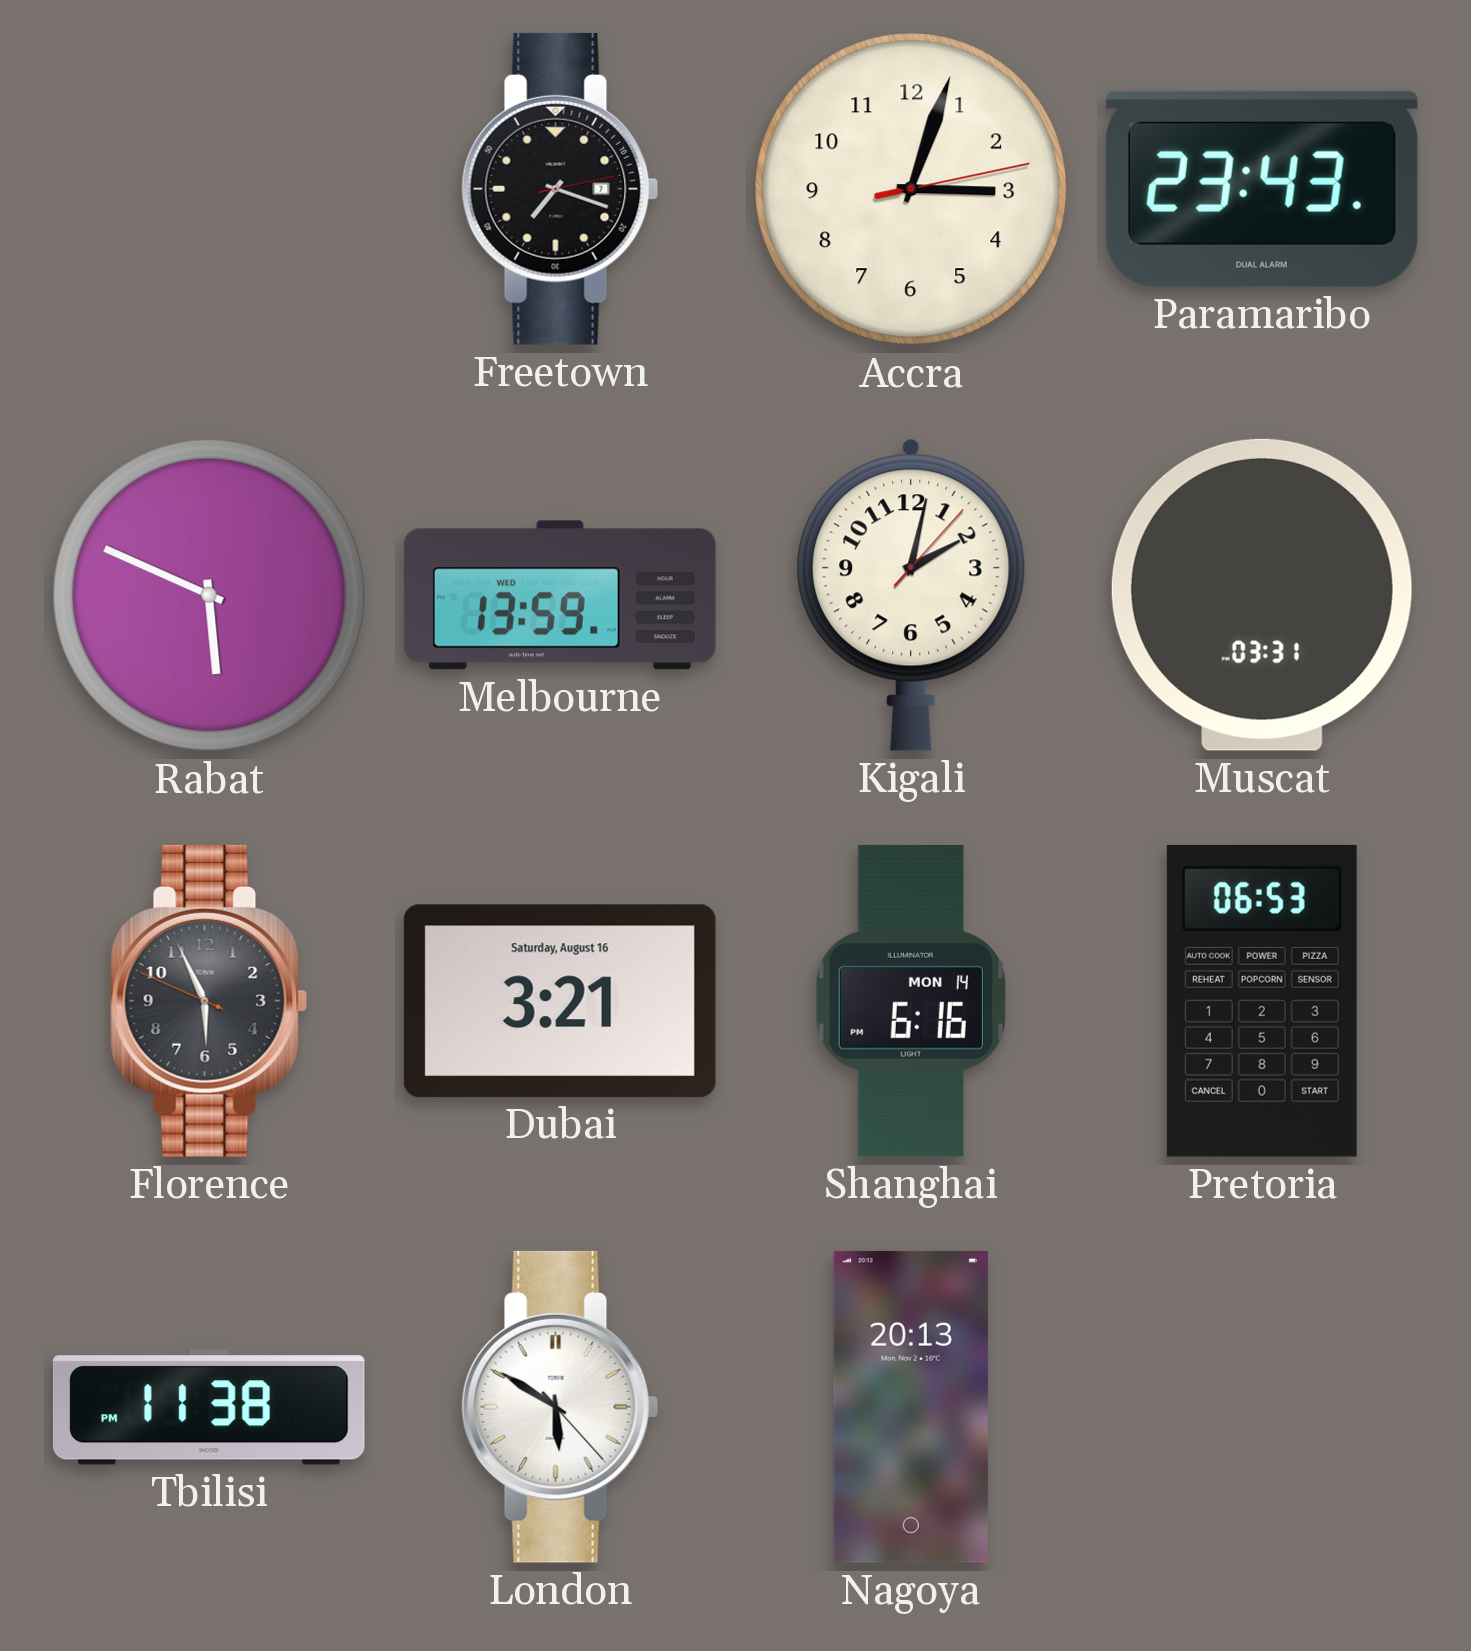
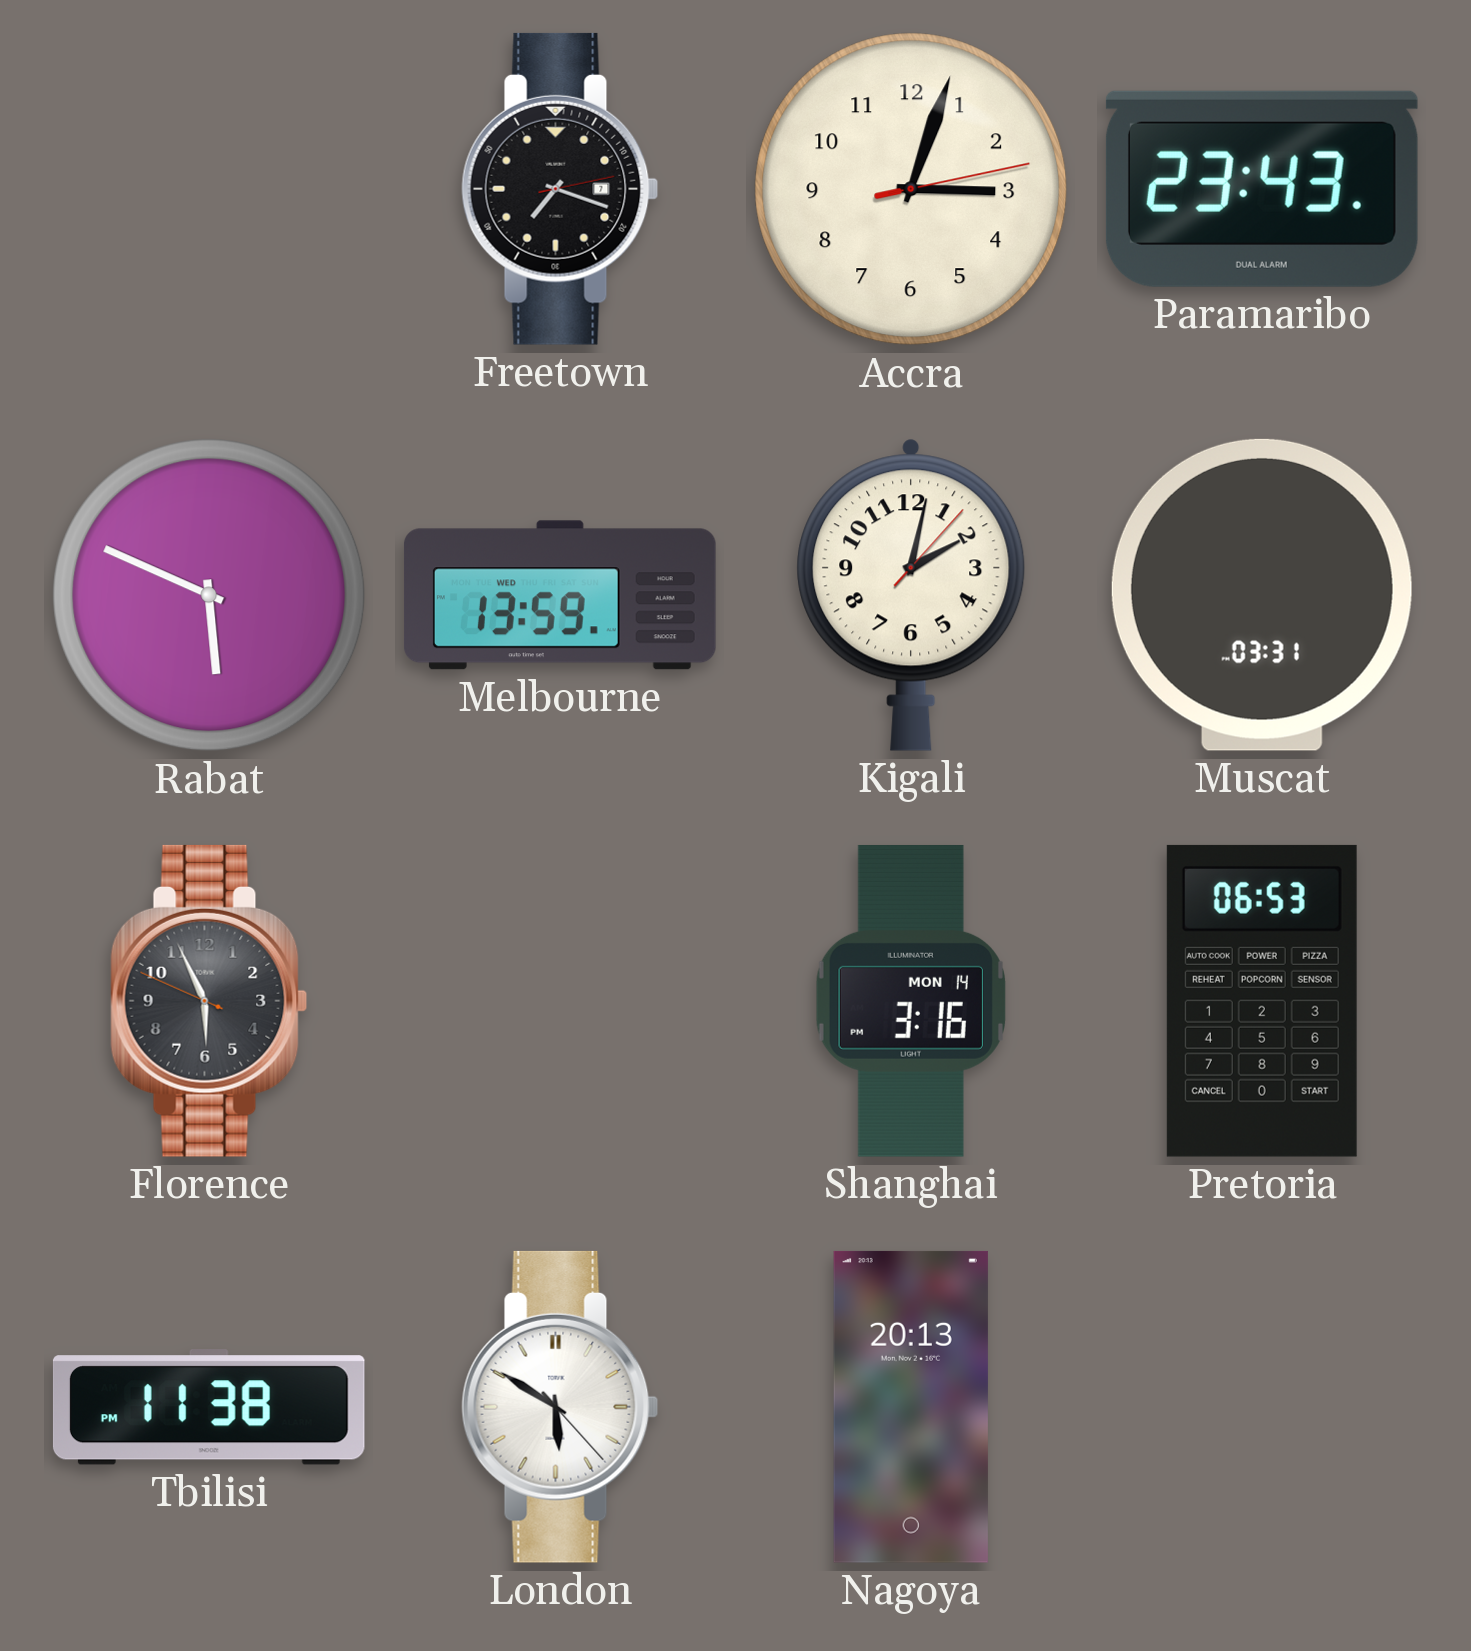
Dubai: 3:21 -> none
Shanghai: 6:16 -> 3:16
